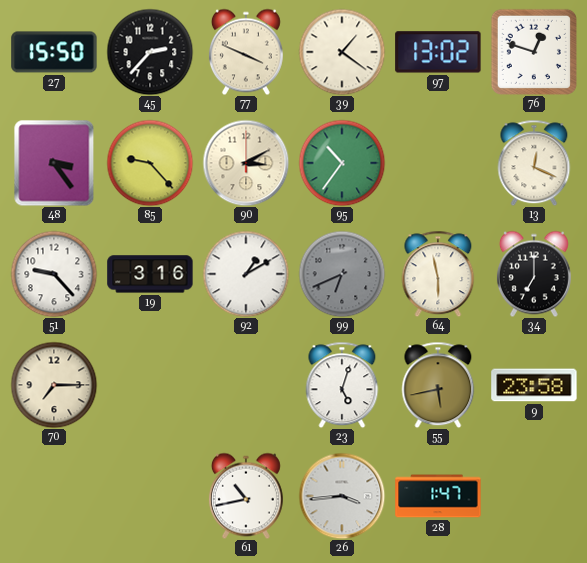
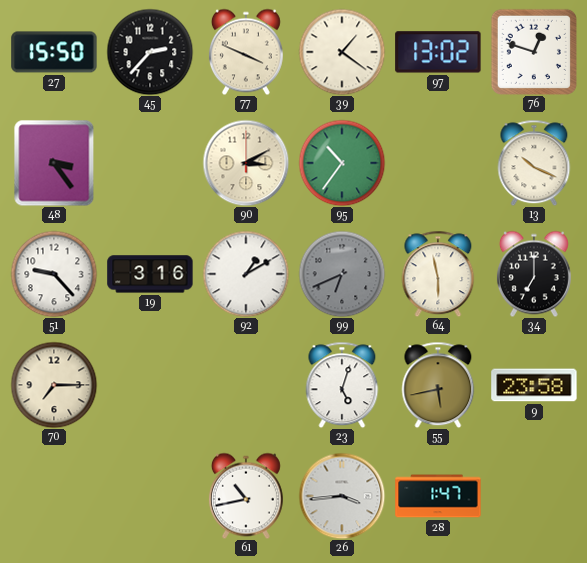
85: 9:23 -> none
13: 12:19 -> 10:19
